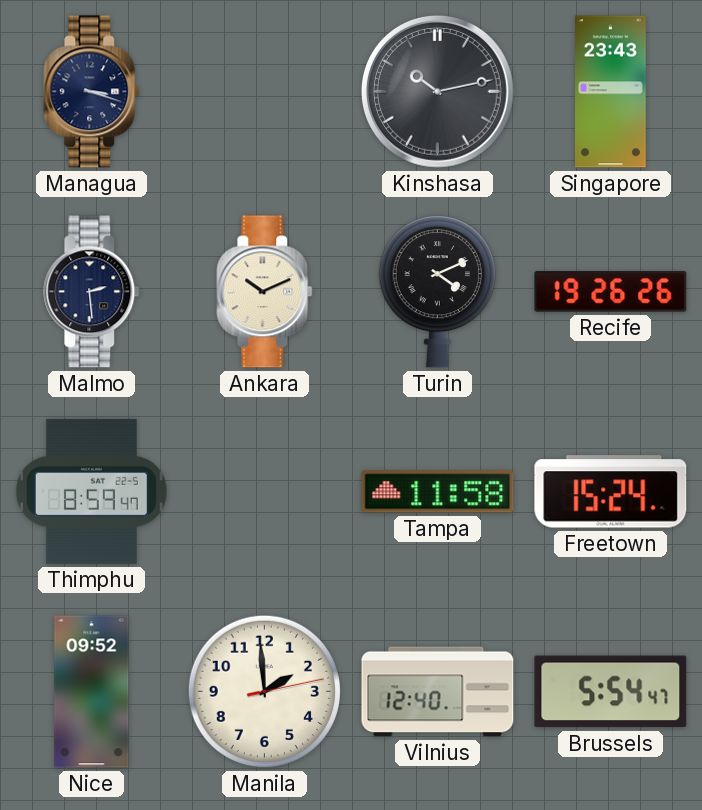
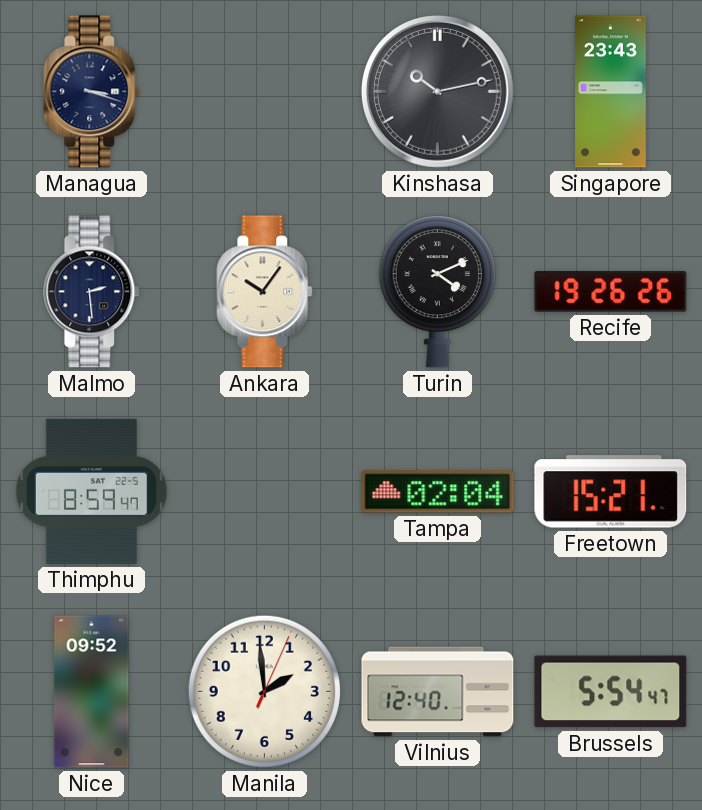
Ankara: 10:11 -> 10:06
Tampa: 11:58 -> 02:04
Freetown: 15:24 -> 15:21
Manila: 1:59:13 -> 1:59:04
